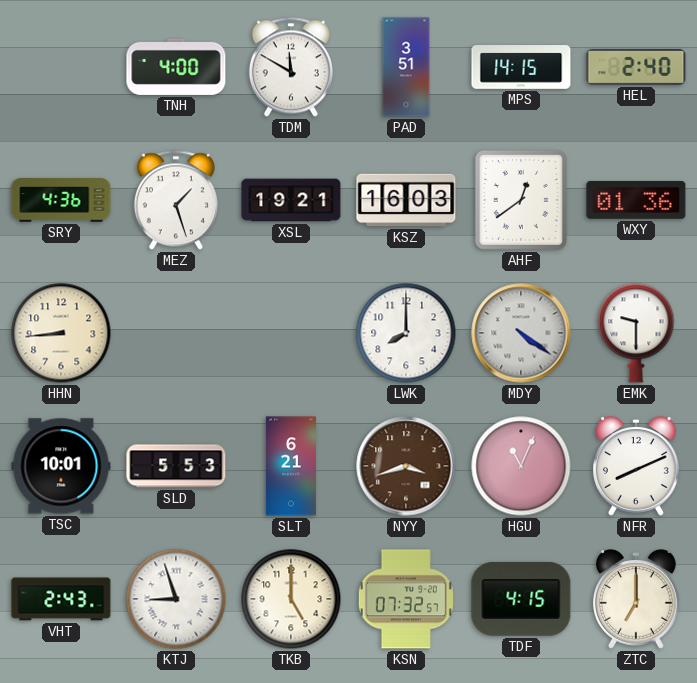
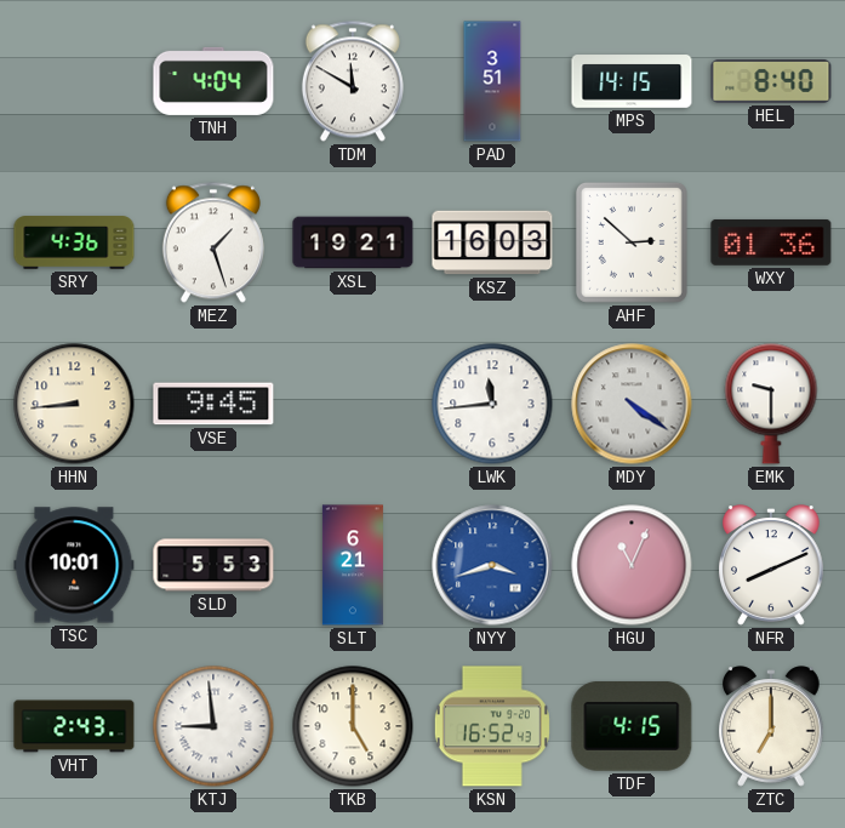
TNH: 4:00 -> 4:04
HEL: 2:40 -> 8:40
AHF: 12:39 -> 2:52
VSE: none -> 9:45
LWK: 8:00 -> 11:44
NYY dial: brown -> blue
KTJ: 8:57 -> 8:59
KSN: 07:32 -> 16:52
